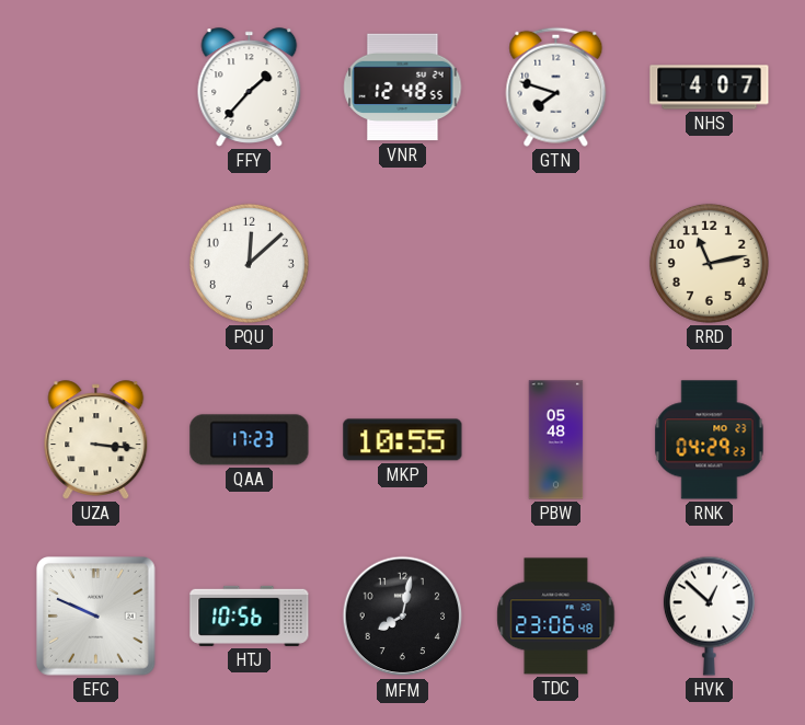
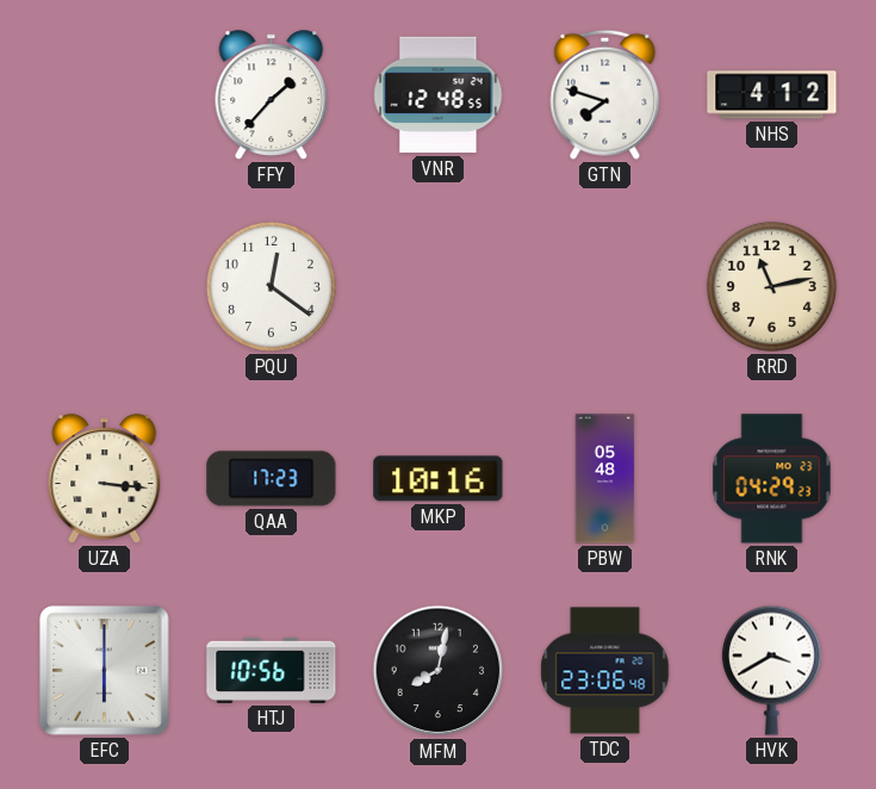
NHS: 4:07 -> 4:12
PQU: 12:08 -> 12:21
MKP: 10:55 -> 10:16
EFC: 9:49 -> 6:00
HVK: 12:52 -> 3:40
